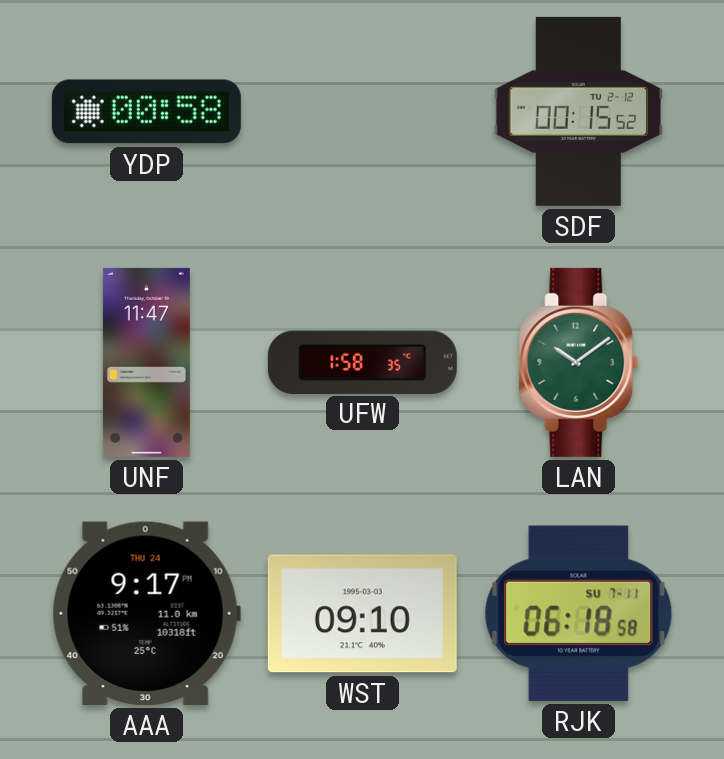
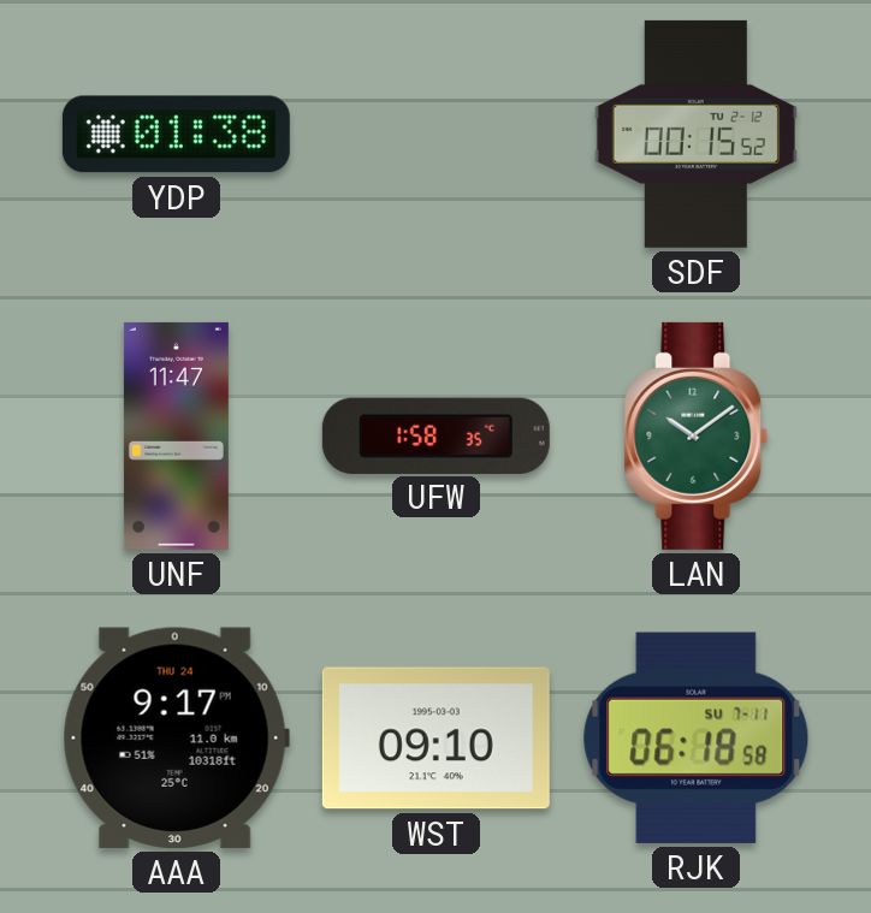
YDP: 00:58 -> 01:38
